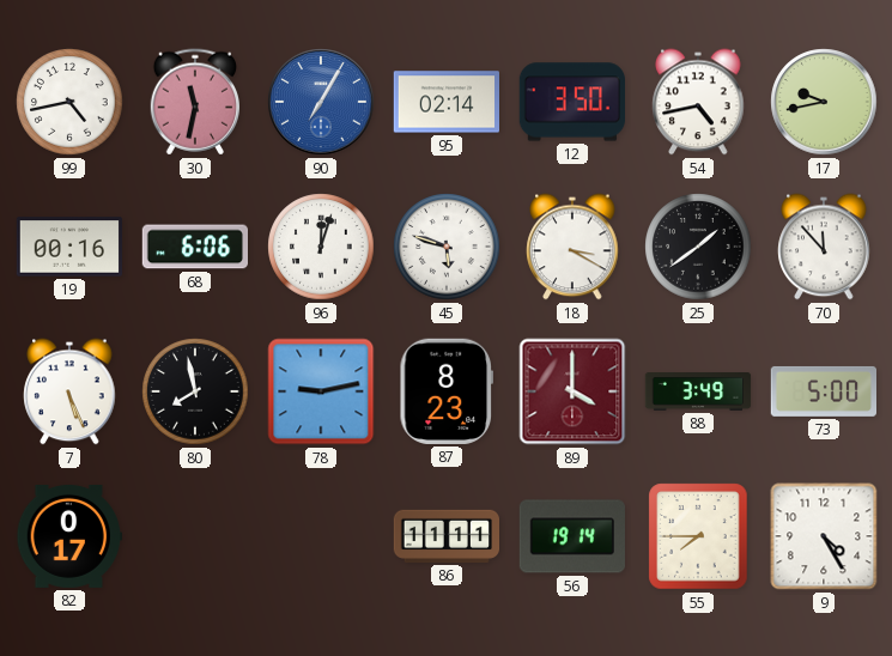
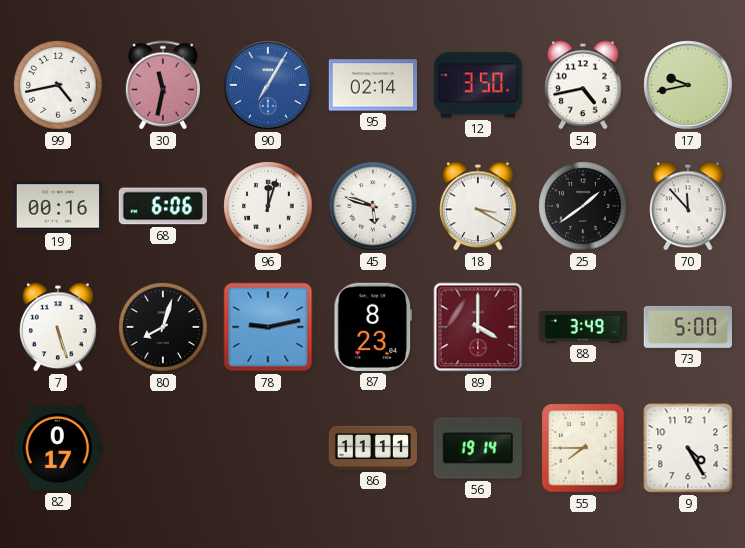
7: 5:26 -> 5:27
80: 7:58 -> 8:03
